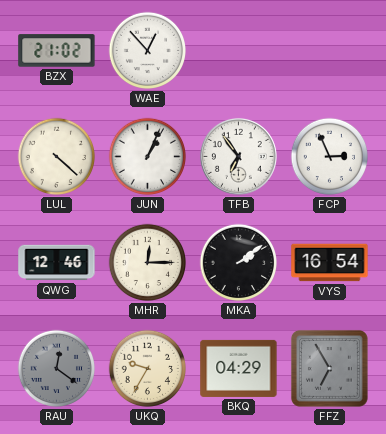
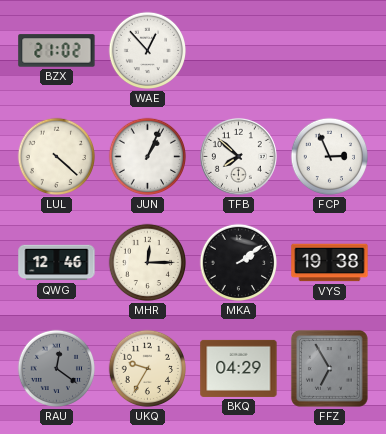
TFB: 6:54 -> 7:52
VYS: 16:54 -> 19:38
